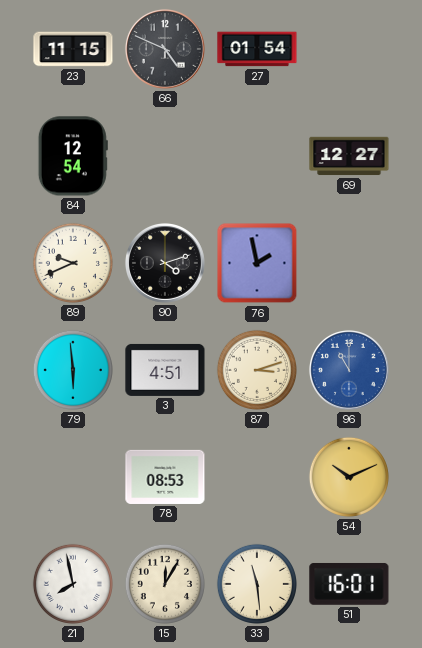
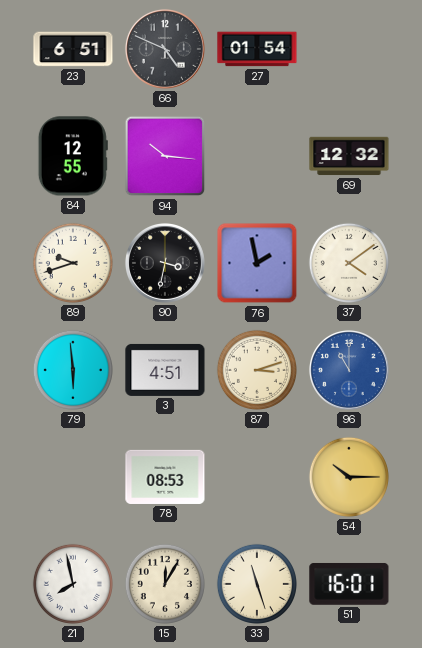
23: 11:15 -> 6:51
84: 12:54 -> 12:55
94: none -> 10:16
69: 12:27 -> 12:32
89: 9:41 -> 9:42
90: 4:12 -> 3:32
37: none -> 4:09
54: 10:11 -> 10:15
33: 11:29 -> 11:27
